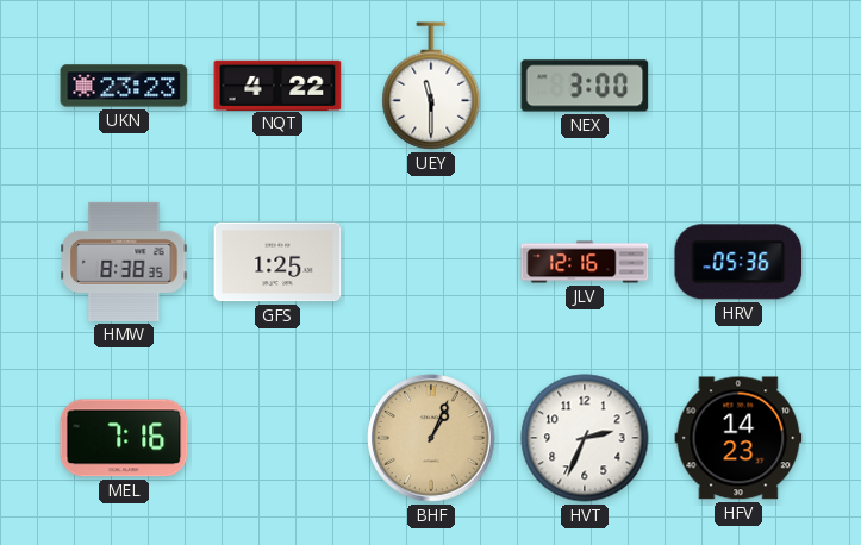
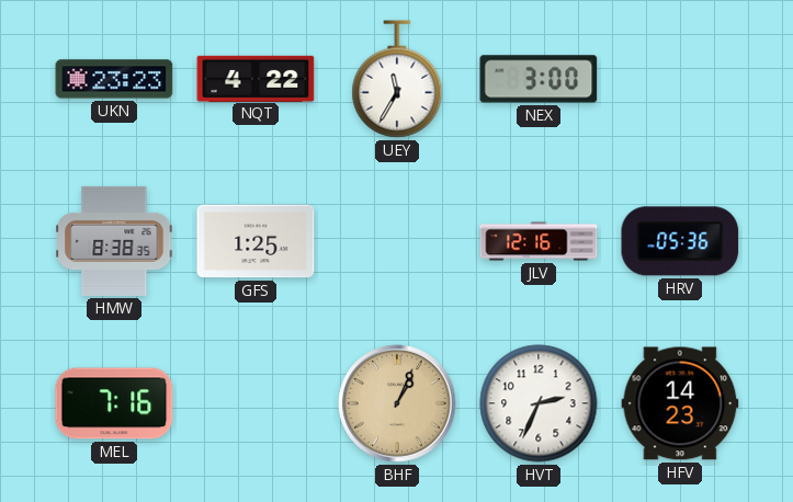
UEY: 11:30 -> 11:35
